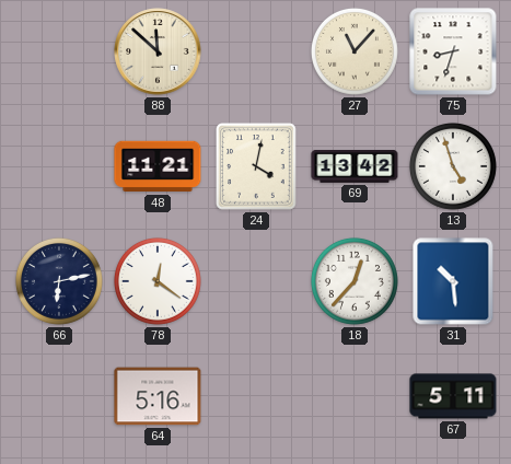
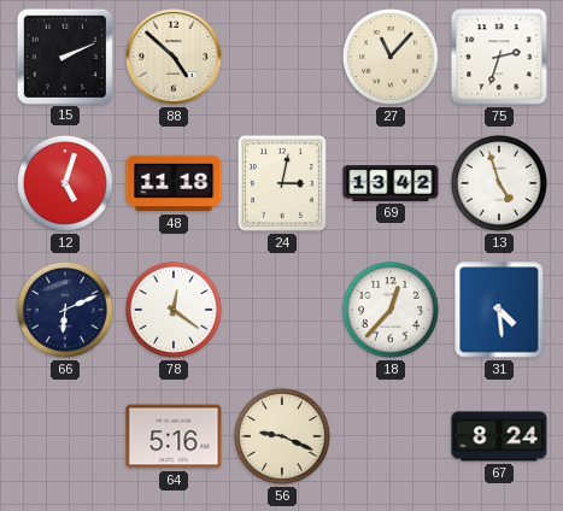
15: none -> 2:11
88: 11:52 -> 4:52
75: 8:33 -> 2:33
12: none -> 5:03
48: 11:21 -> 11:18
24: 4:02 -> 3:02
66: 6:13 -> 6:11
31: 10:29 -> 4:29
56: none -> 9:19
67: 5:11 -> 8:24
